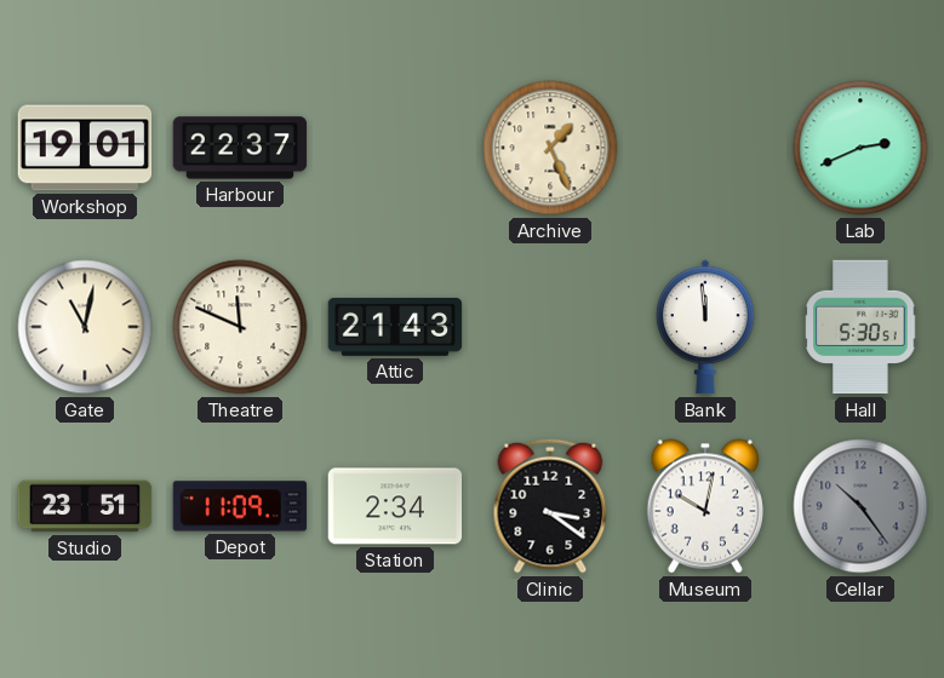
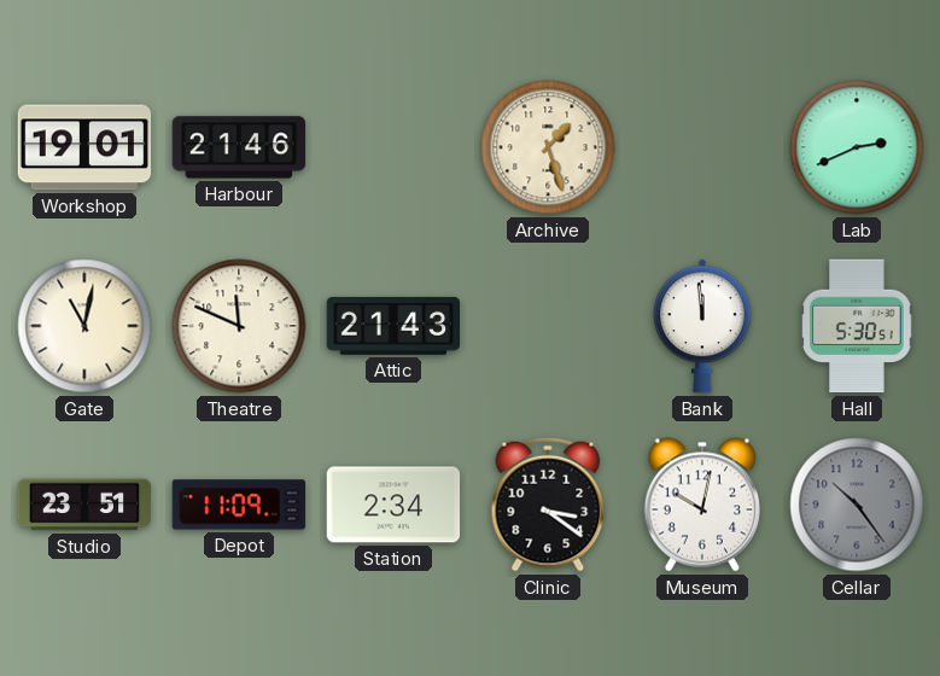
Harbour: 22:37 -> 21:46
Archive: 1:26 -> 1:27
